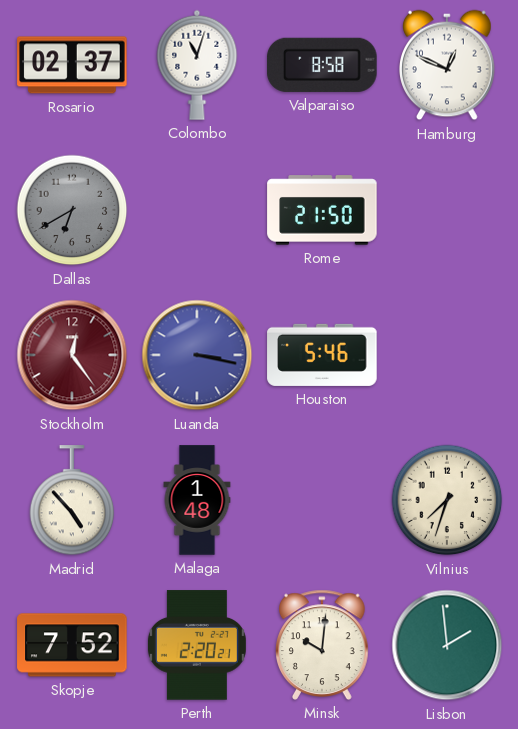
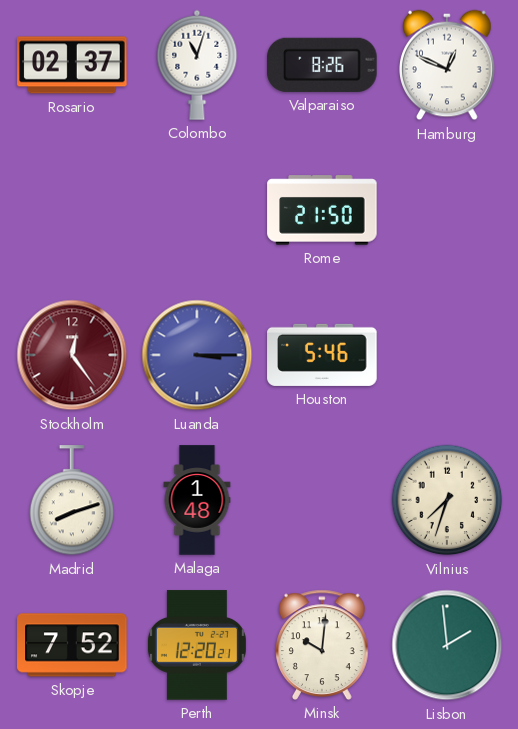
Valparaiso: 8:58 -> 8:26
Dallas: 6:40 -> none
Luanda: 3:17 -> 3:15
Madrid: 4:53 -> 8:12
Perth: 2:20 -> 12:20
